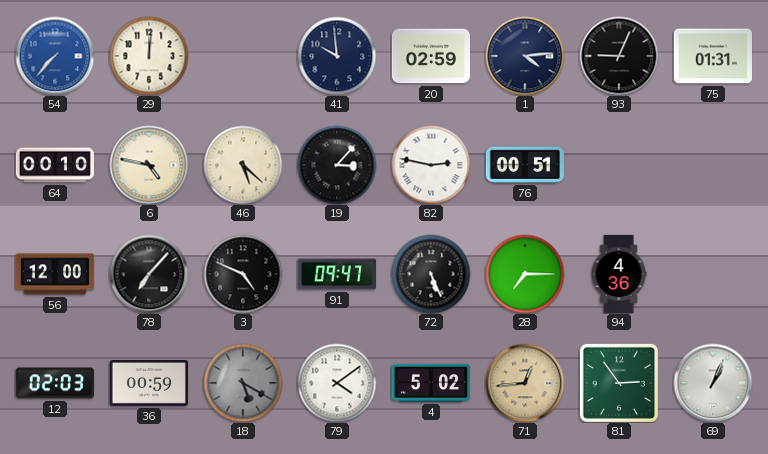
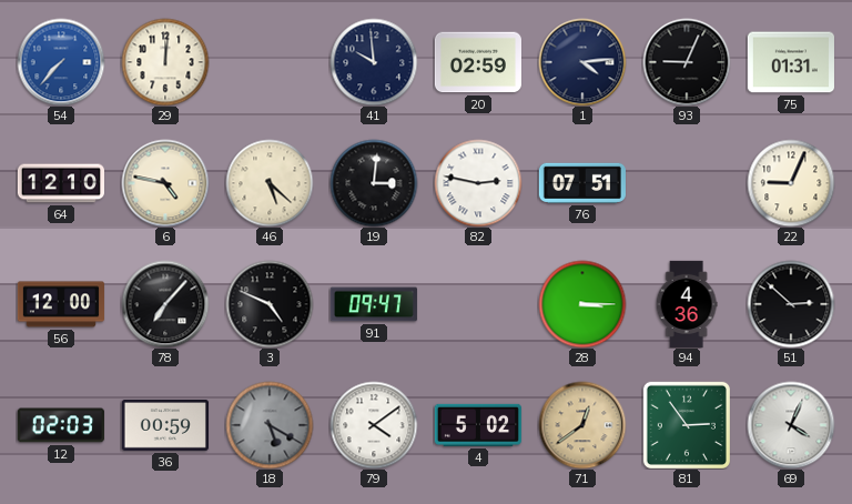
64: 00:10 -> 12:10
19: 3:07 -> 3:01
76: 00:51 -> 07:51
22: none -> 9:04
72: 5:26 -> none
28: 7:15 -> 3:15
51: none -> 2:52
71: 12:44 -> 12:39
69: 1:04 -> 4:04
